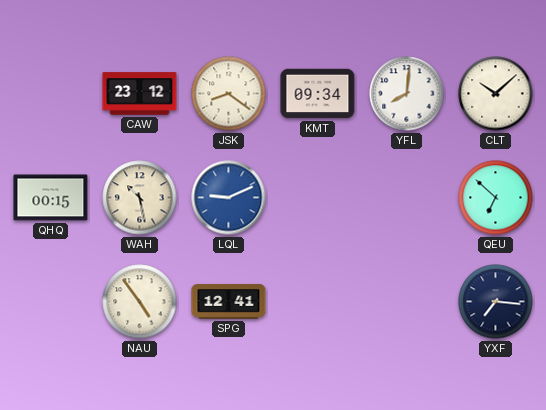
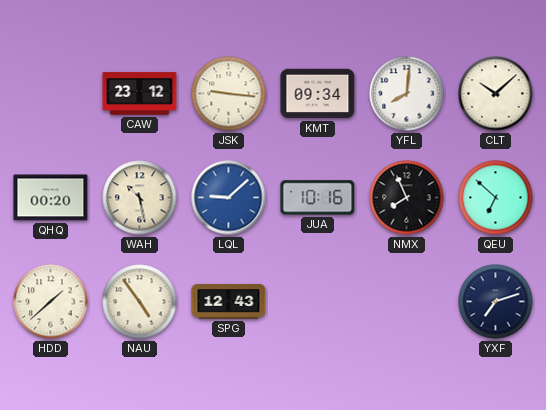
JSK: 8:21 -> 9:16
QHQ: 00:15 -> 00:20
LQL: 9:11 -> 9:08
JUA: none -> 10:16
NMX: none -> 7:56
HDD: none -> 1:38
SPG: 12:41 -> 12:43
YXF: 7:16 -> 7:12
